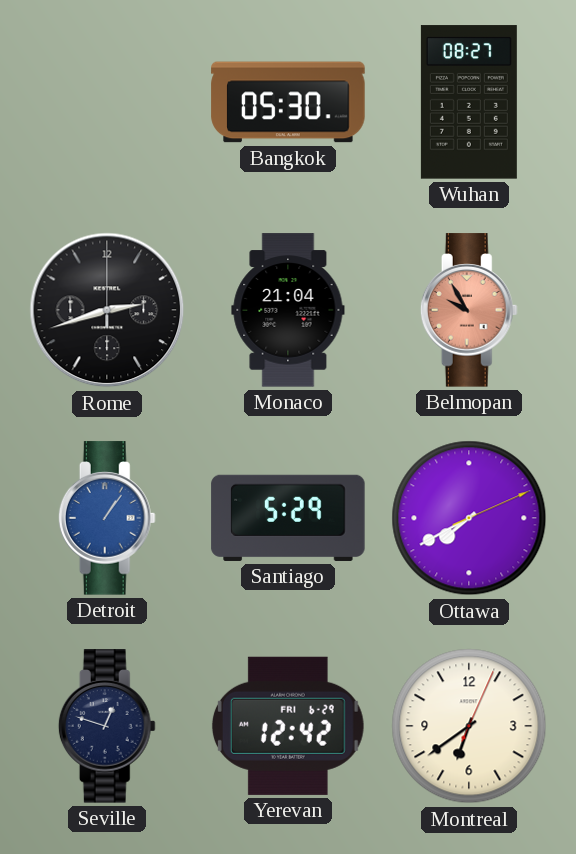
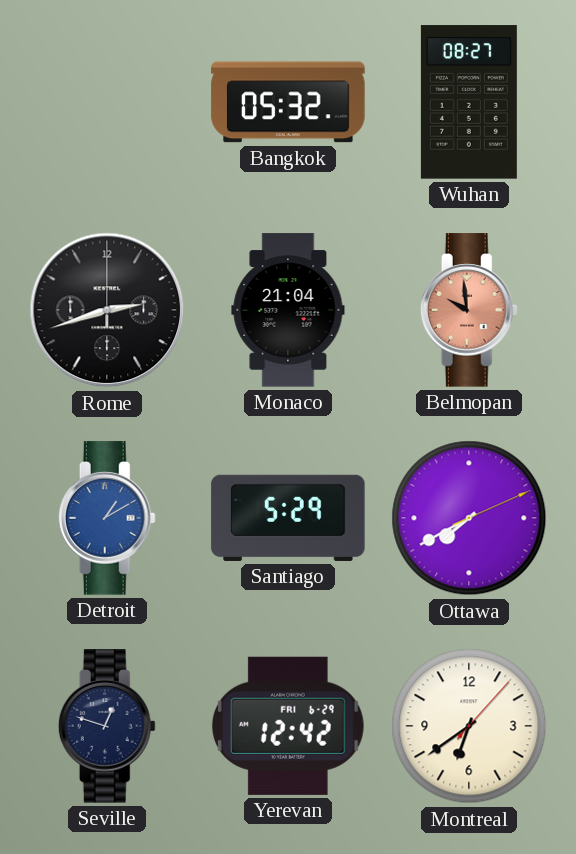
Bangkok: 05:30 -> 05:32
Belmopan: 9:55 -> 9:59
Detroit: 1:06 -> 1:10
Montreal: 6:39:04 -> 6:39:07
